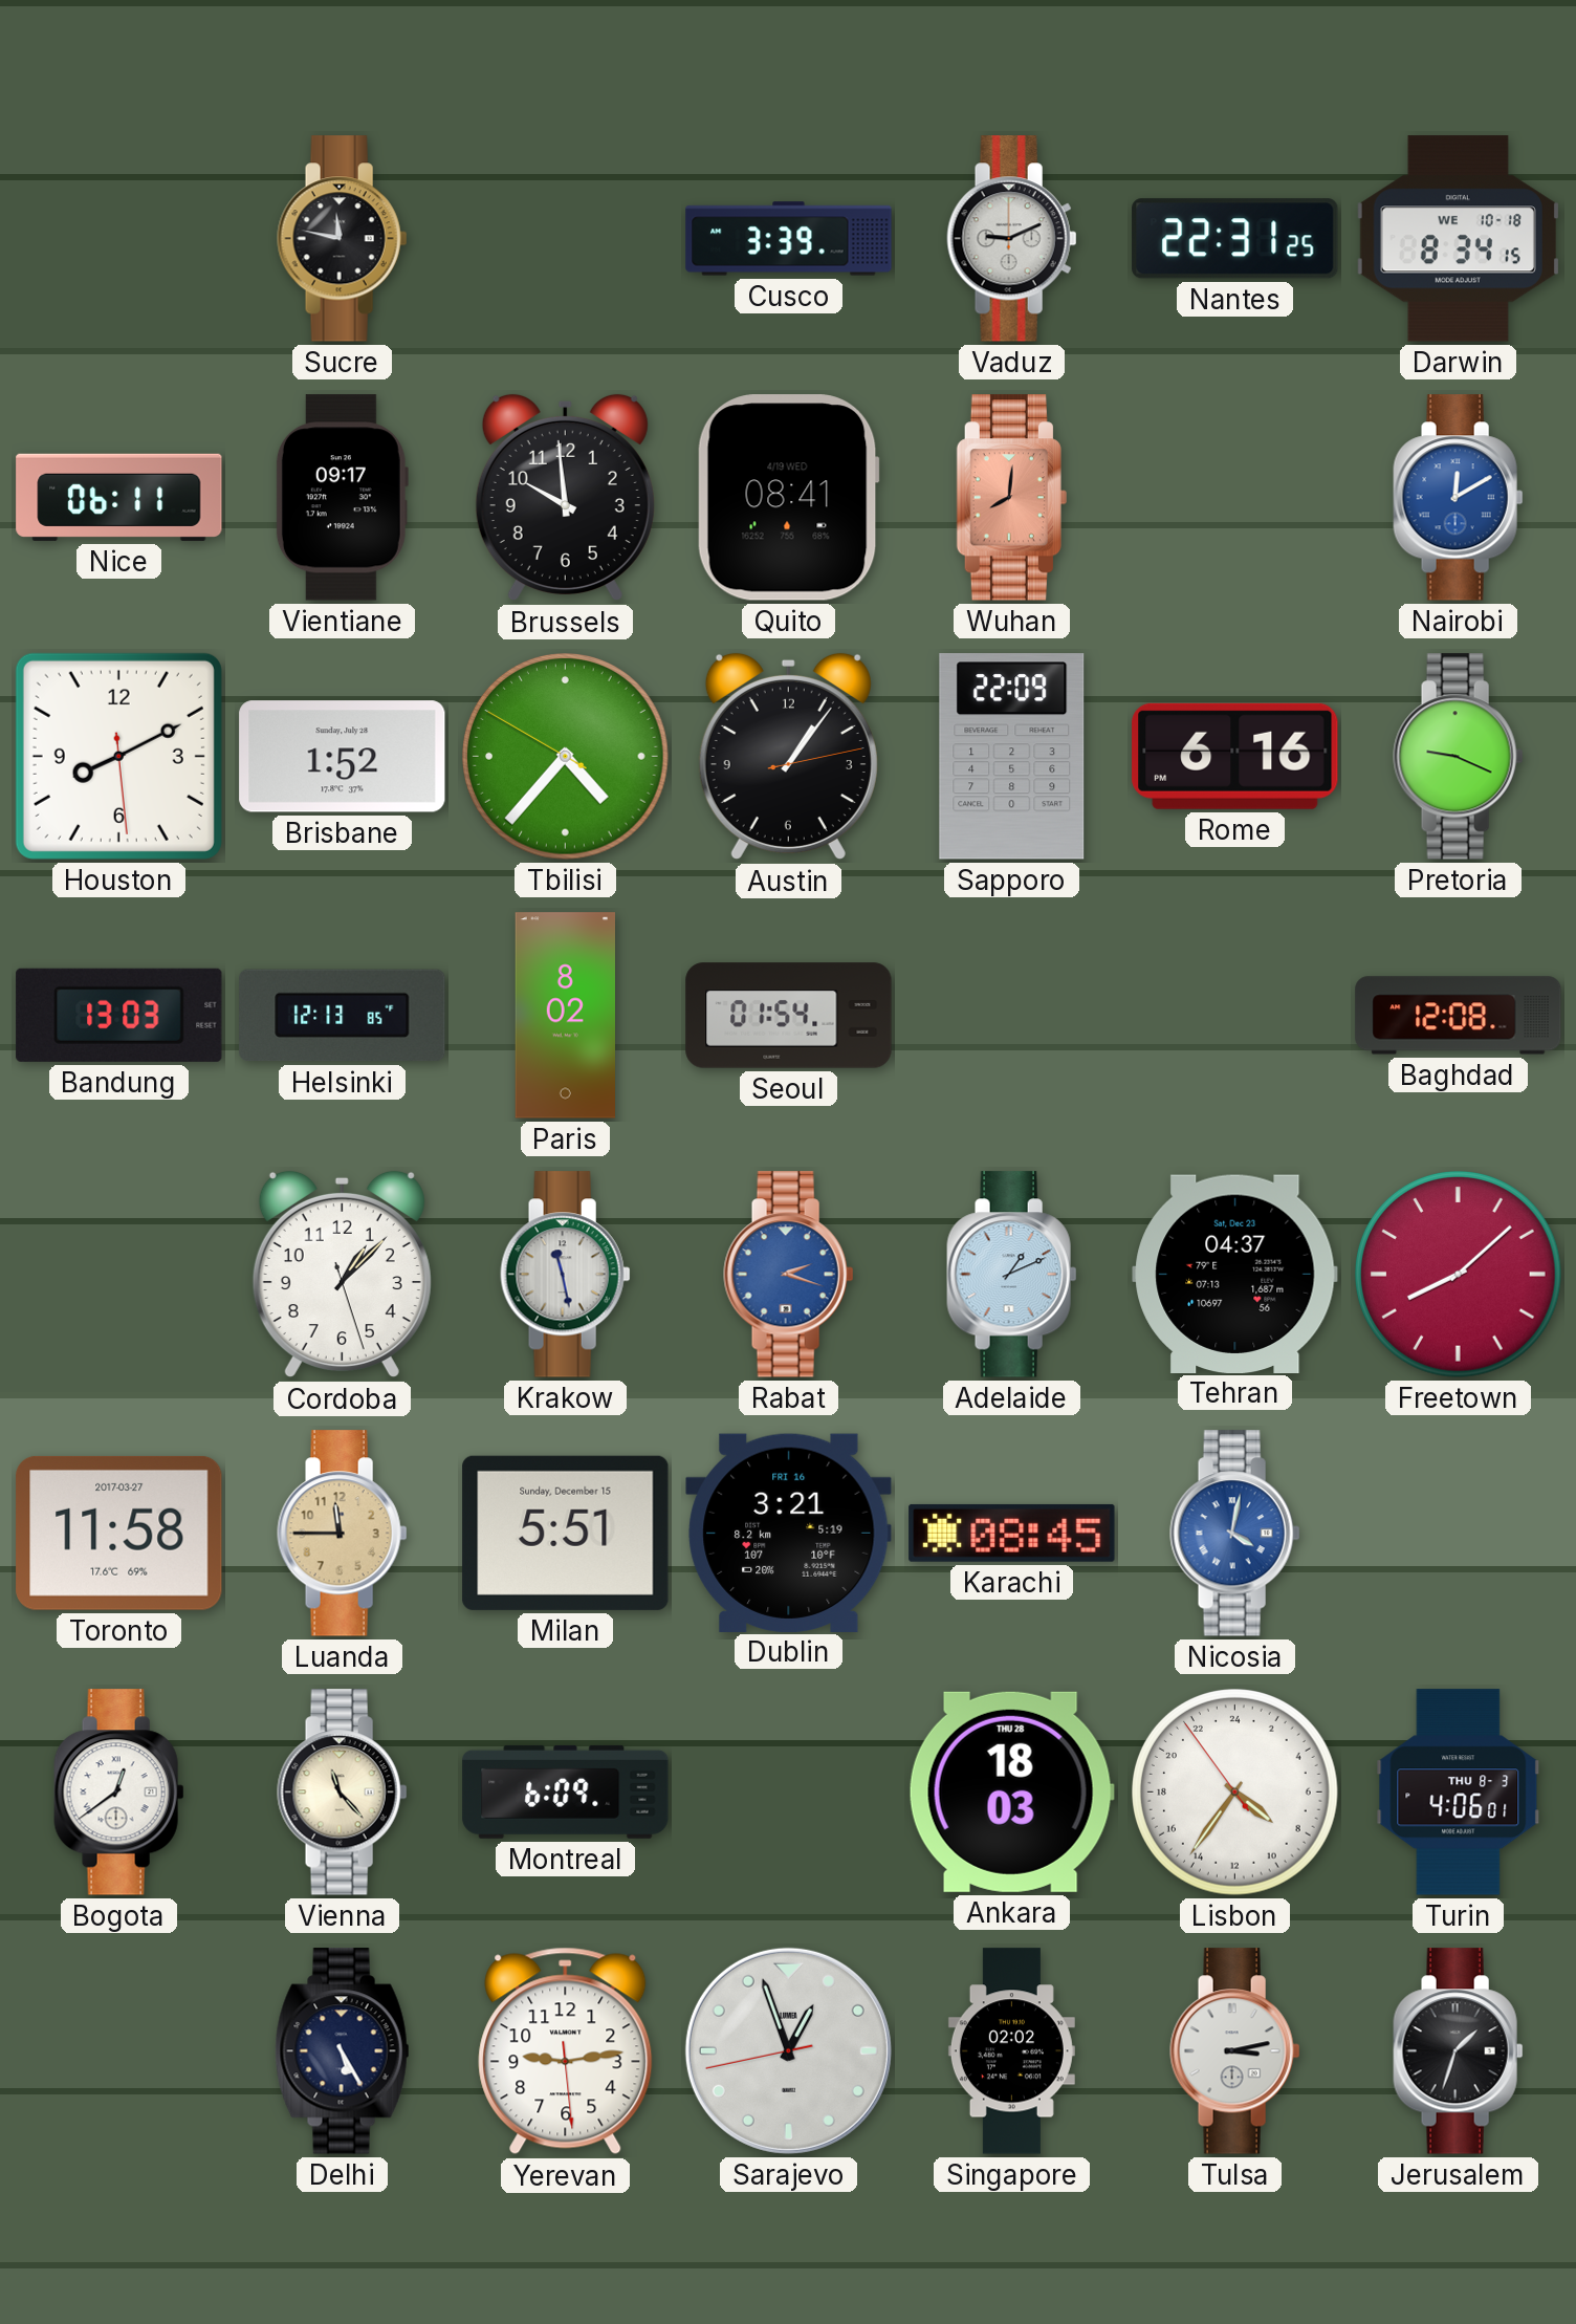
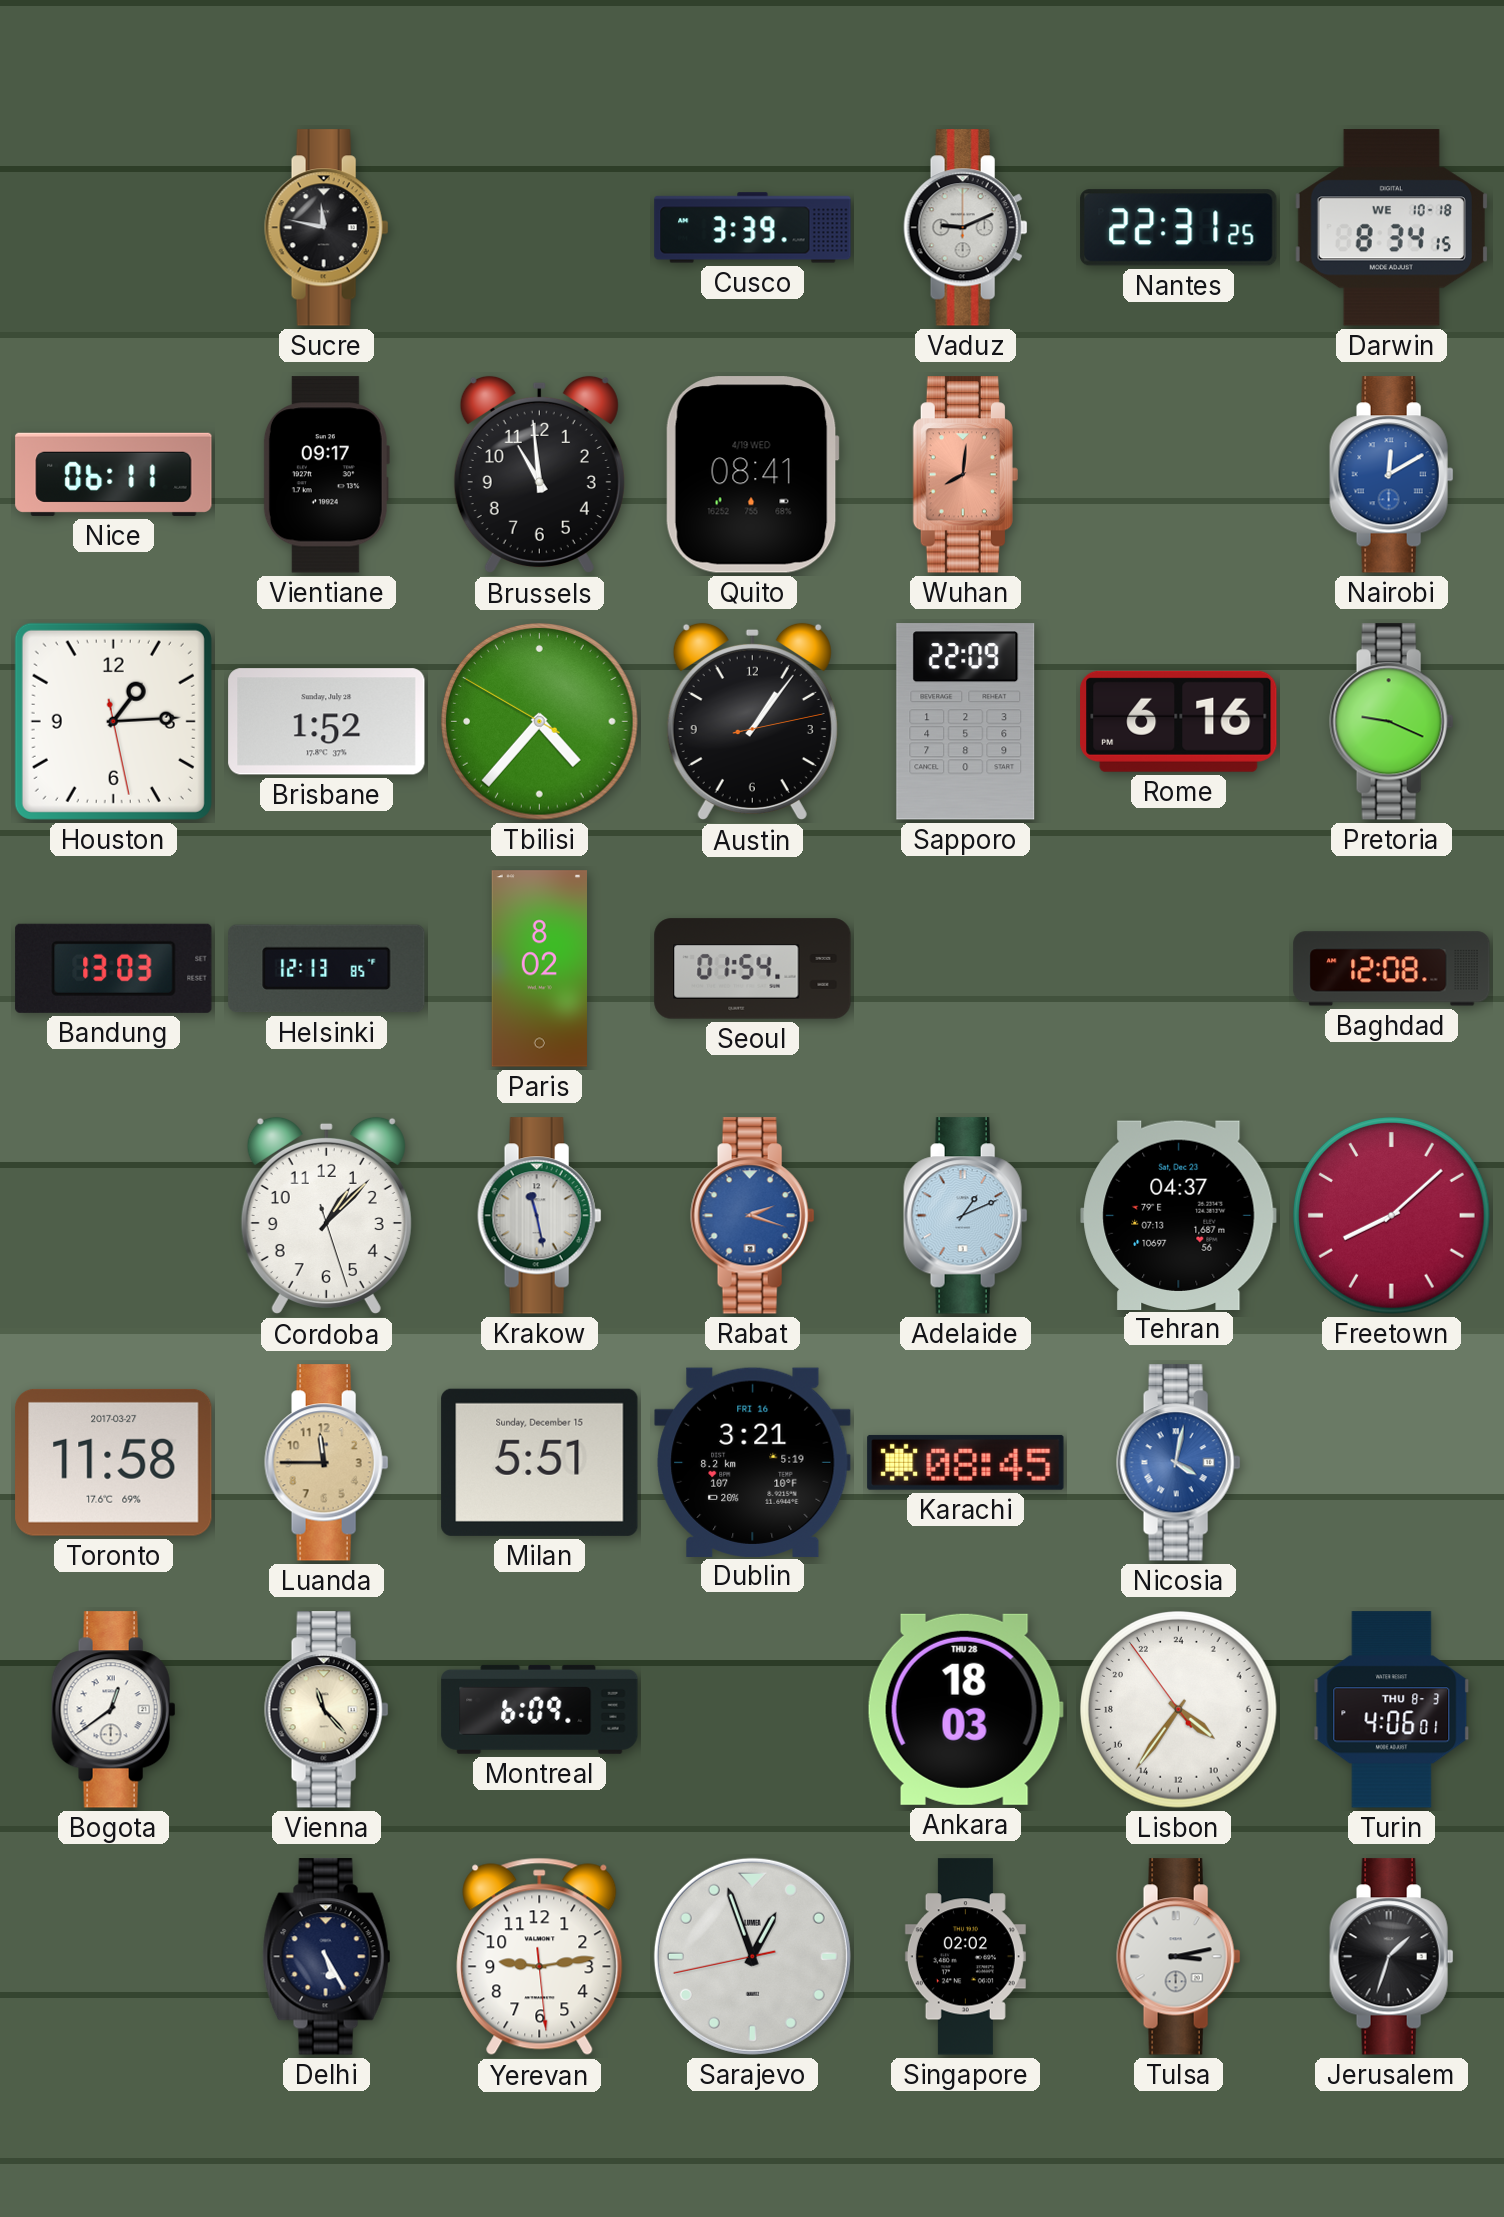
Brussels: 9:59 -> 10:59
Houston: 8:10 -> 1:14
